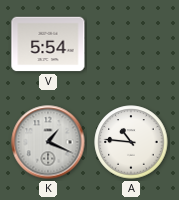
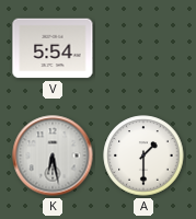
K: 1:19 -> 6:28
A: 10:46 -> 1:30
